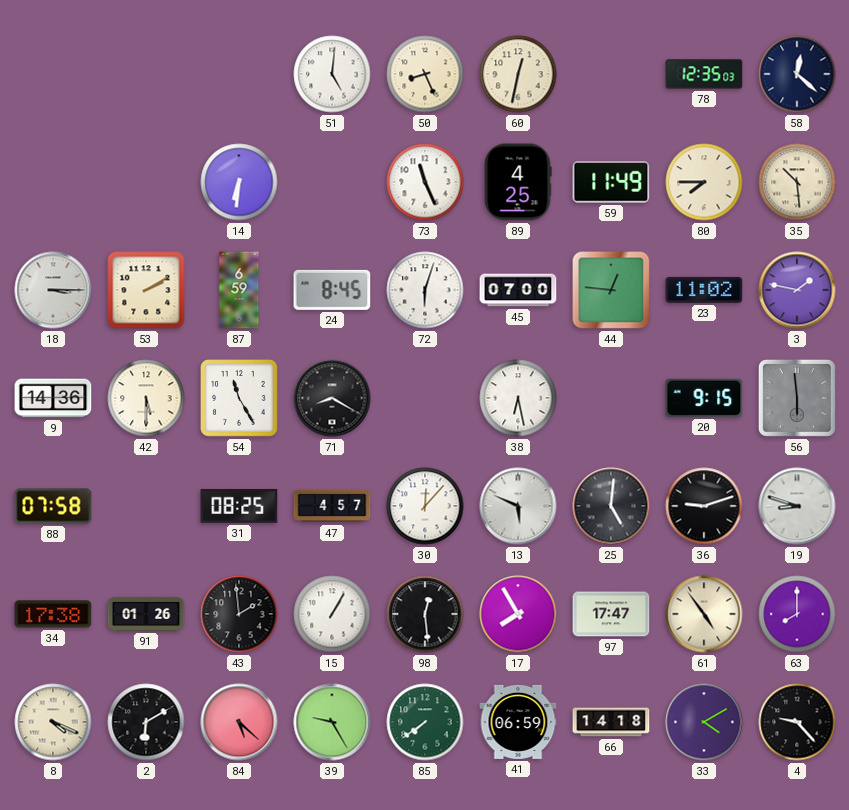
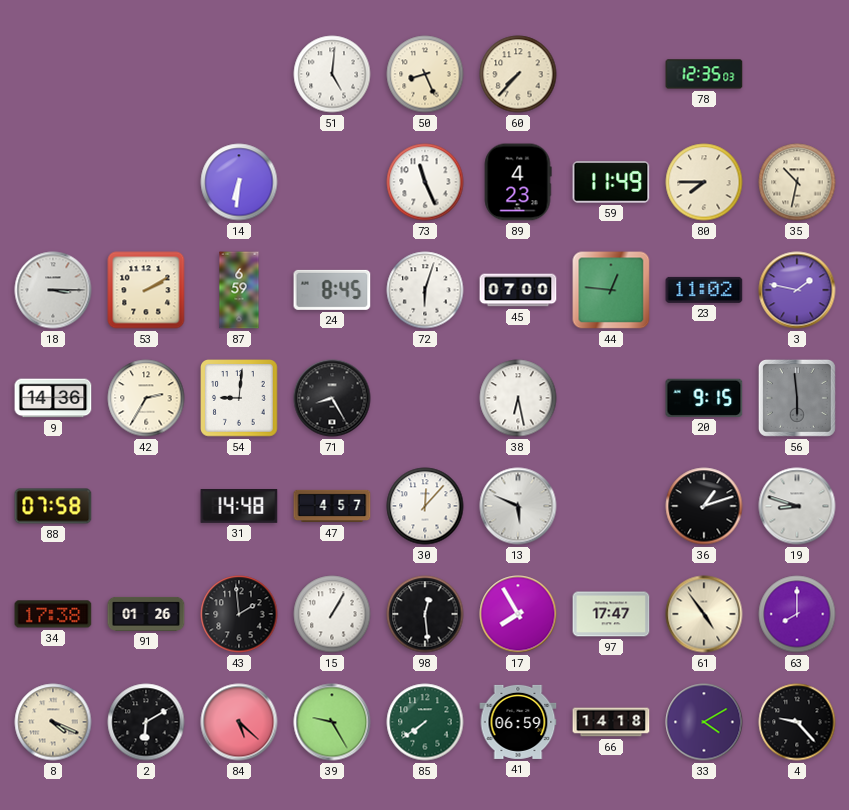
60: 12:32 -> 7:37
58: 12:22 -> none
89: 4:25 -> 4:23
35: 10:29 -> 10:32
42: 5:30 -> 2:35
54: 11:25 -> 9:01
71: 8:20 -> 8:25
31: 08:25 -> 14:48
25: 5:01 -> none
36: 9:12 -> 1:12
